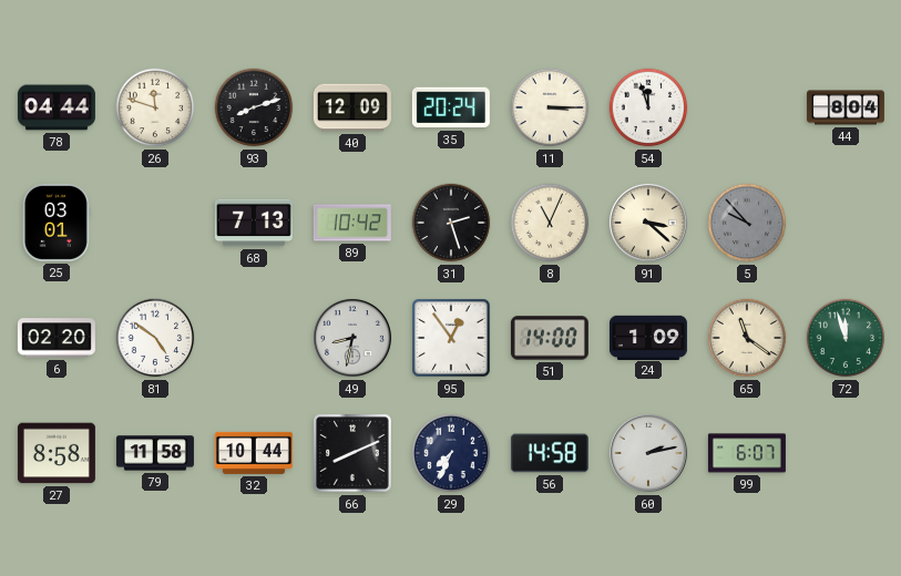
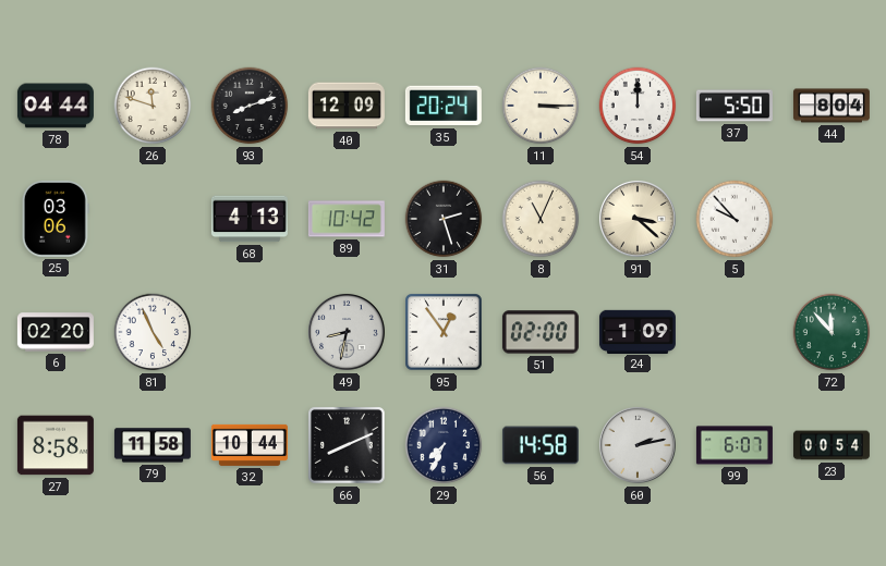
54: 11:57 -> 12:00
37: none -> 5:50
25: 03:01 -> 03:06
68: 7:13 -> 4:13
5 dial: grey -> white
81: 4:51 -> 4:56
51: 14:00 -> 02:00
65: 11:21 -> none
72: 11:57 -> 11:53
23: none -> 00:54
